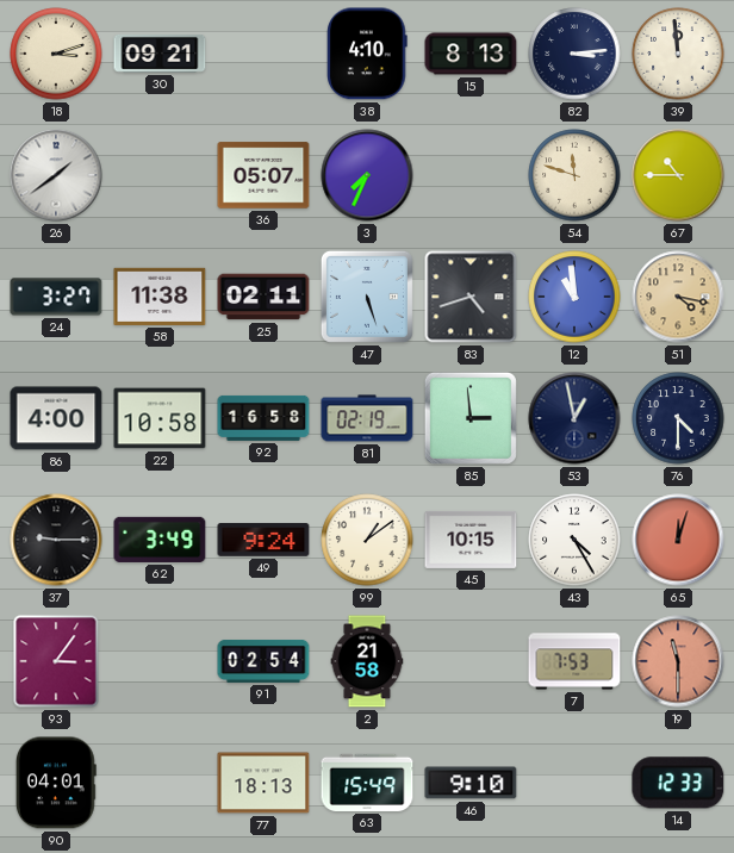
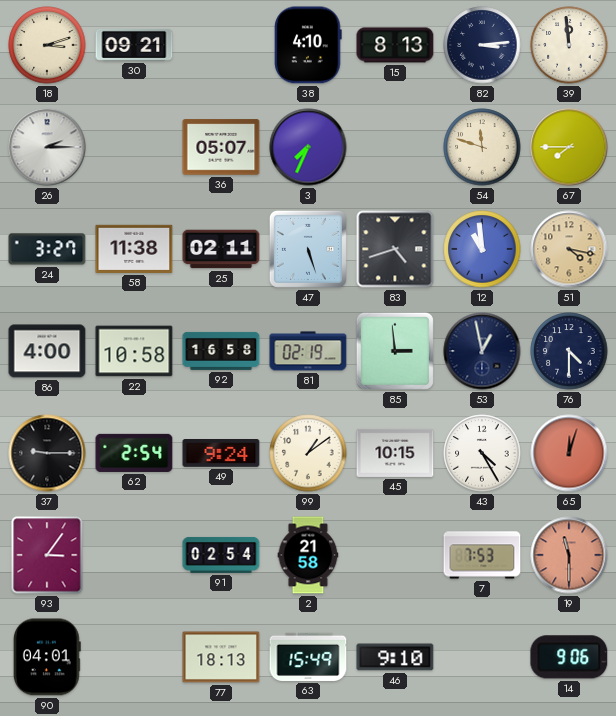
26: 1:39 -> 2:15
67: 10:45 -> 7:45
62: 3:49 -> 2:54
14: 12:33 -> 9:06
